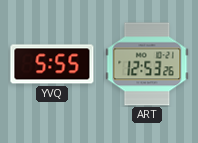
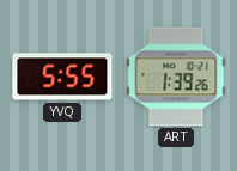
ART: 12:53 -> 1:39
